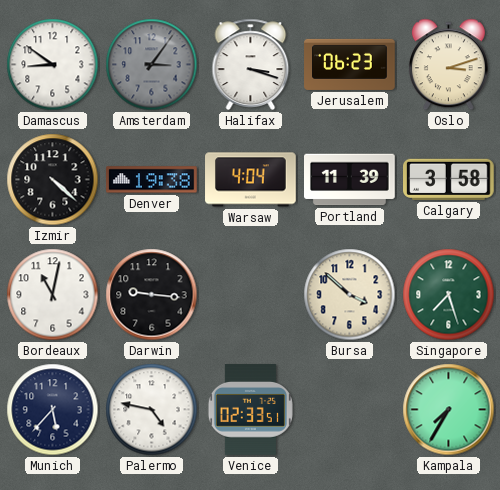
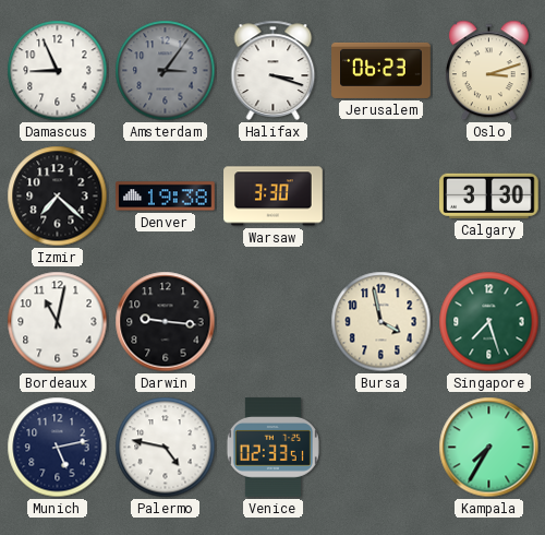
Damascus: 8:51 -> 8:56
Izmir: 4:22 -> 7:22
Warsaw: 4:04 -> 3:30
Portland: 11:39 -> none
Calgary: 3:58 -> 3:30
Bursa: 3:52 -> 3:58
Munich: 5:37 -> 5:13
